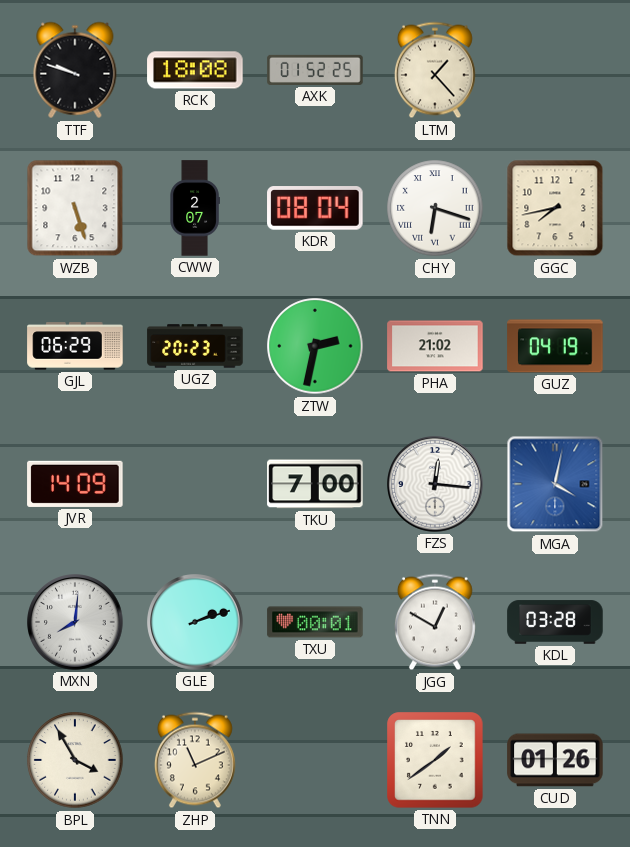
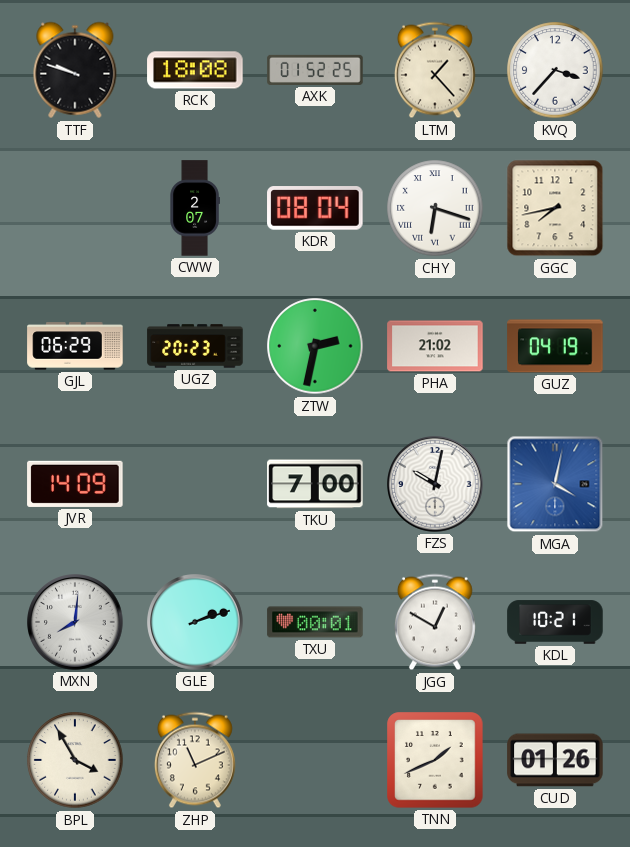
KVQ: none -> 3:37
WZB: 5:27 -> none
FZS: 12:16 -> 10:02
KDL: 03:28 -> 10:21
TNN: 1:39 -> 1:41
